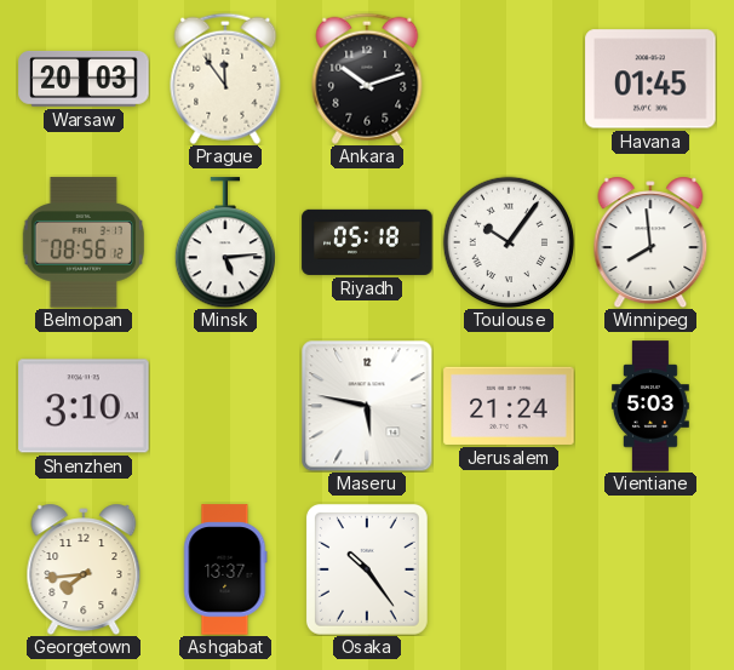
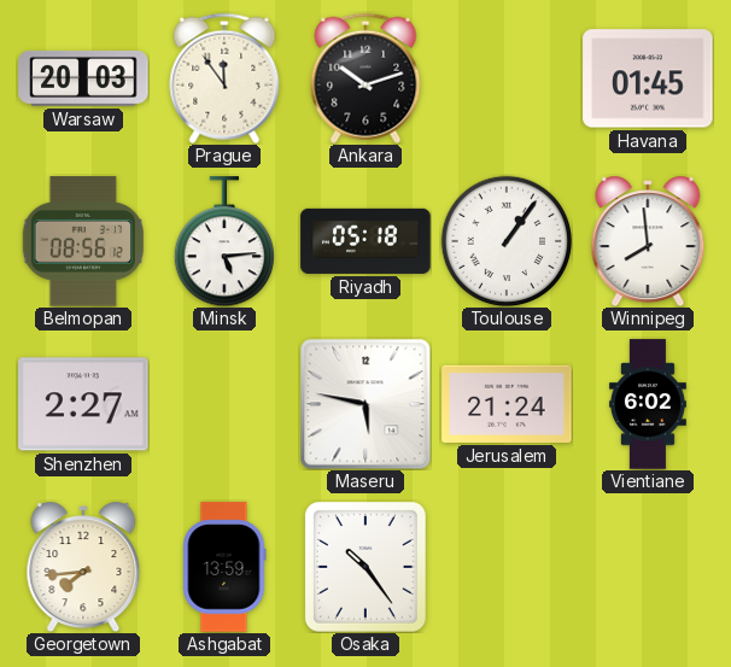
Toulouse: 10:06 -> 1:06
Shenzhen: 3:10 -> 2:27
Vientiane: 5:03 -> 6:02
Ashgabat: 13:37 -> 13:59
